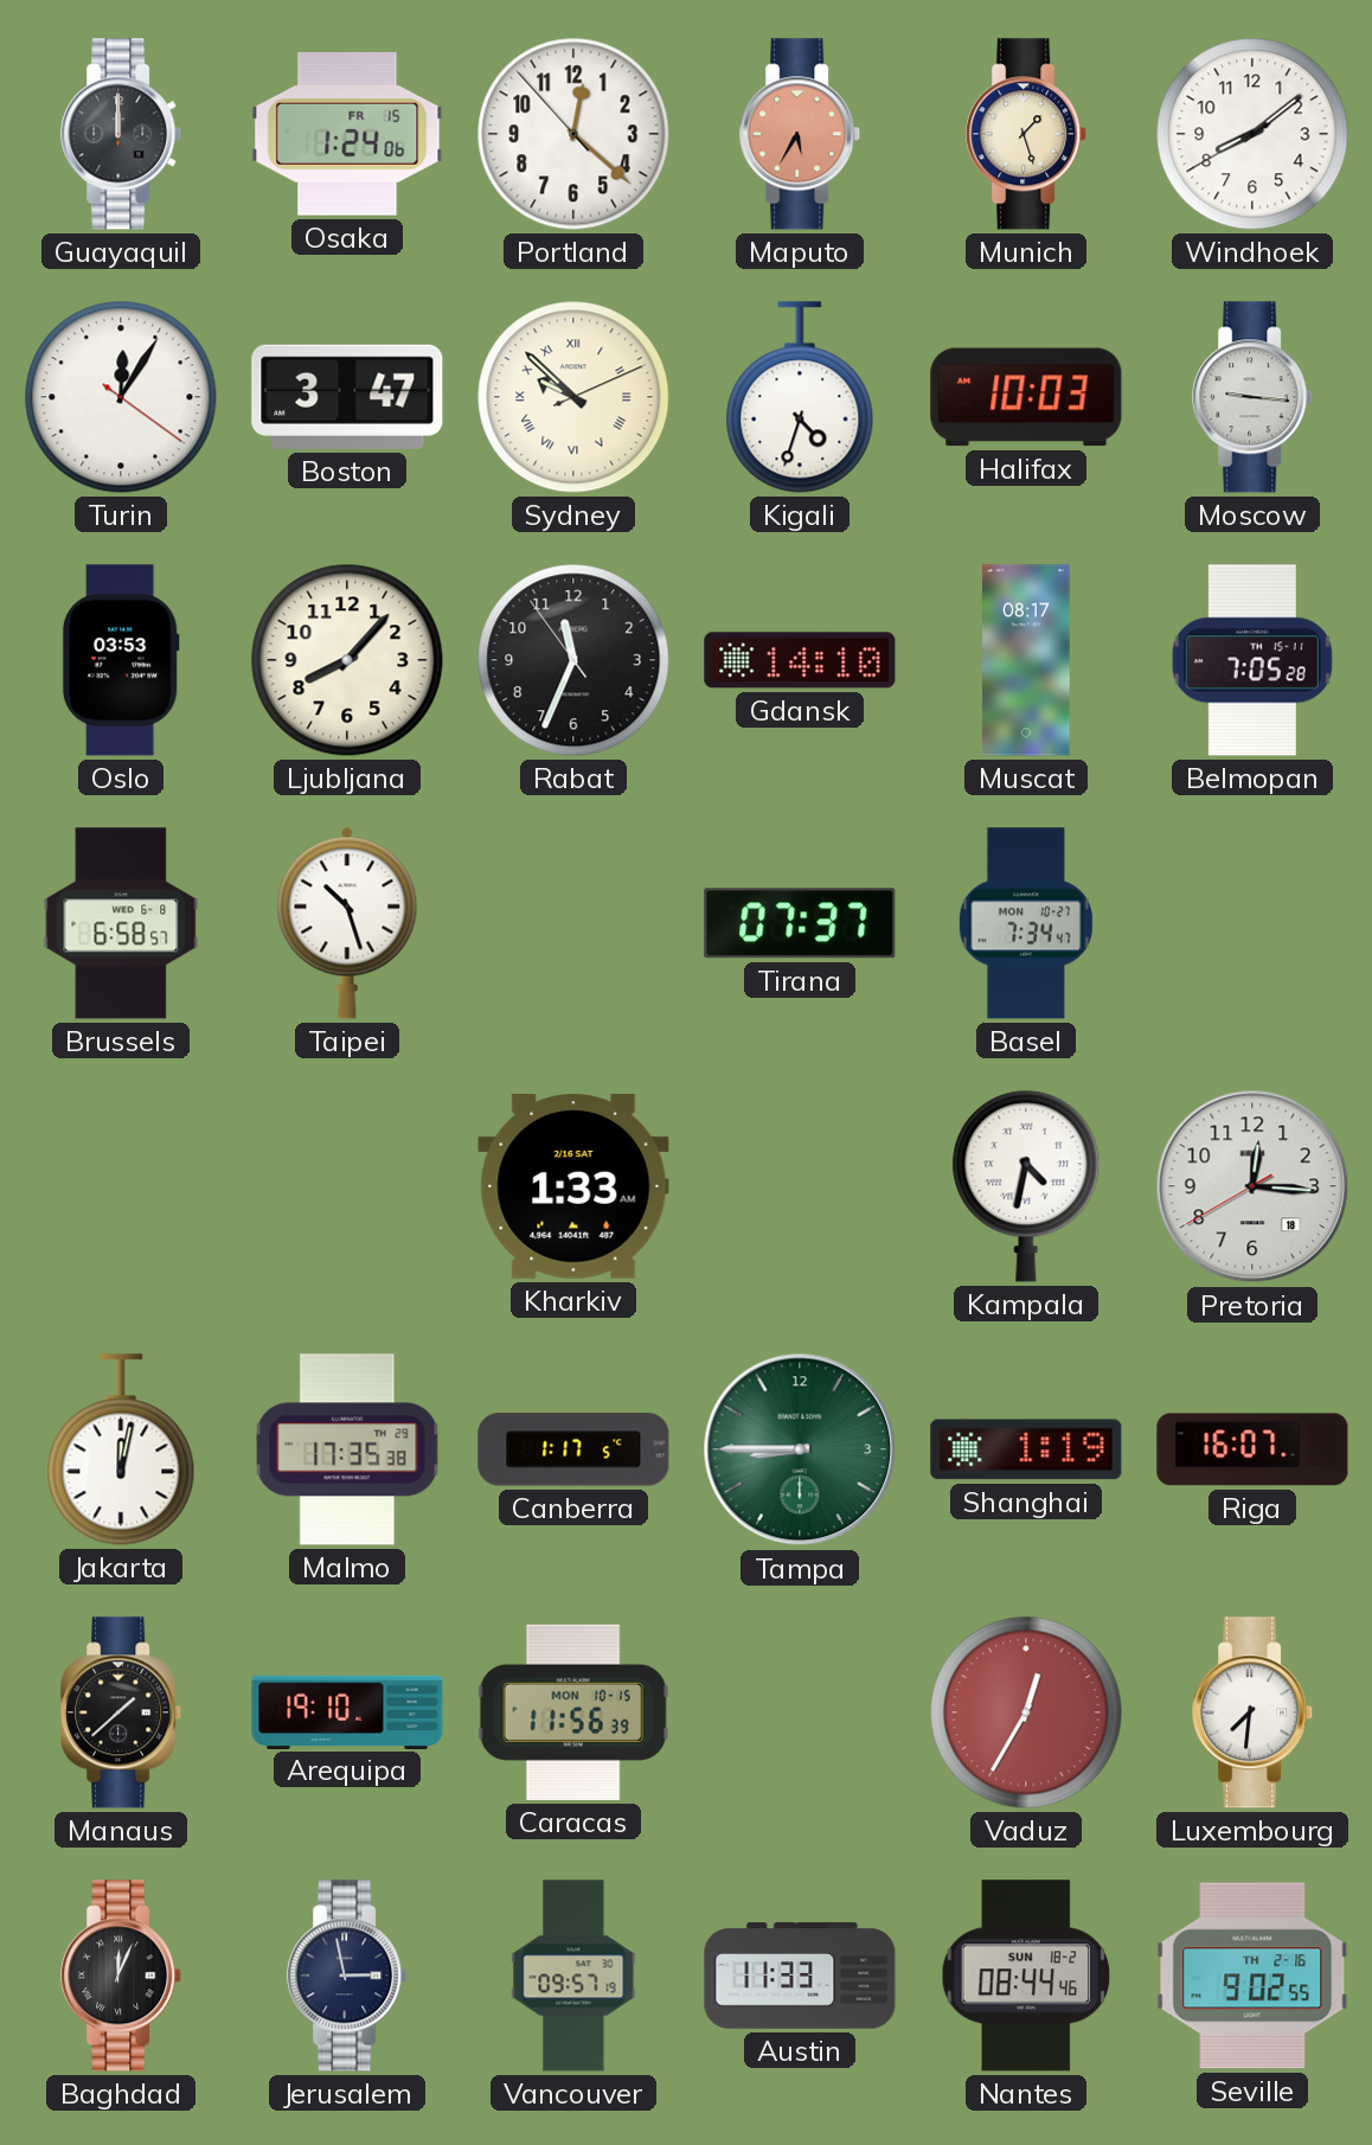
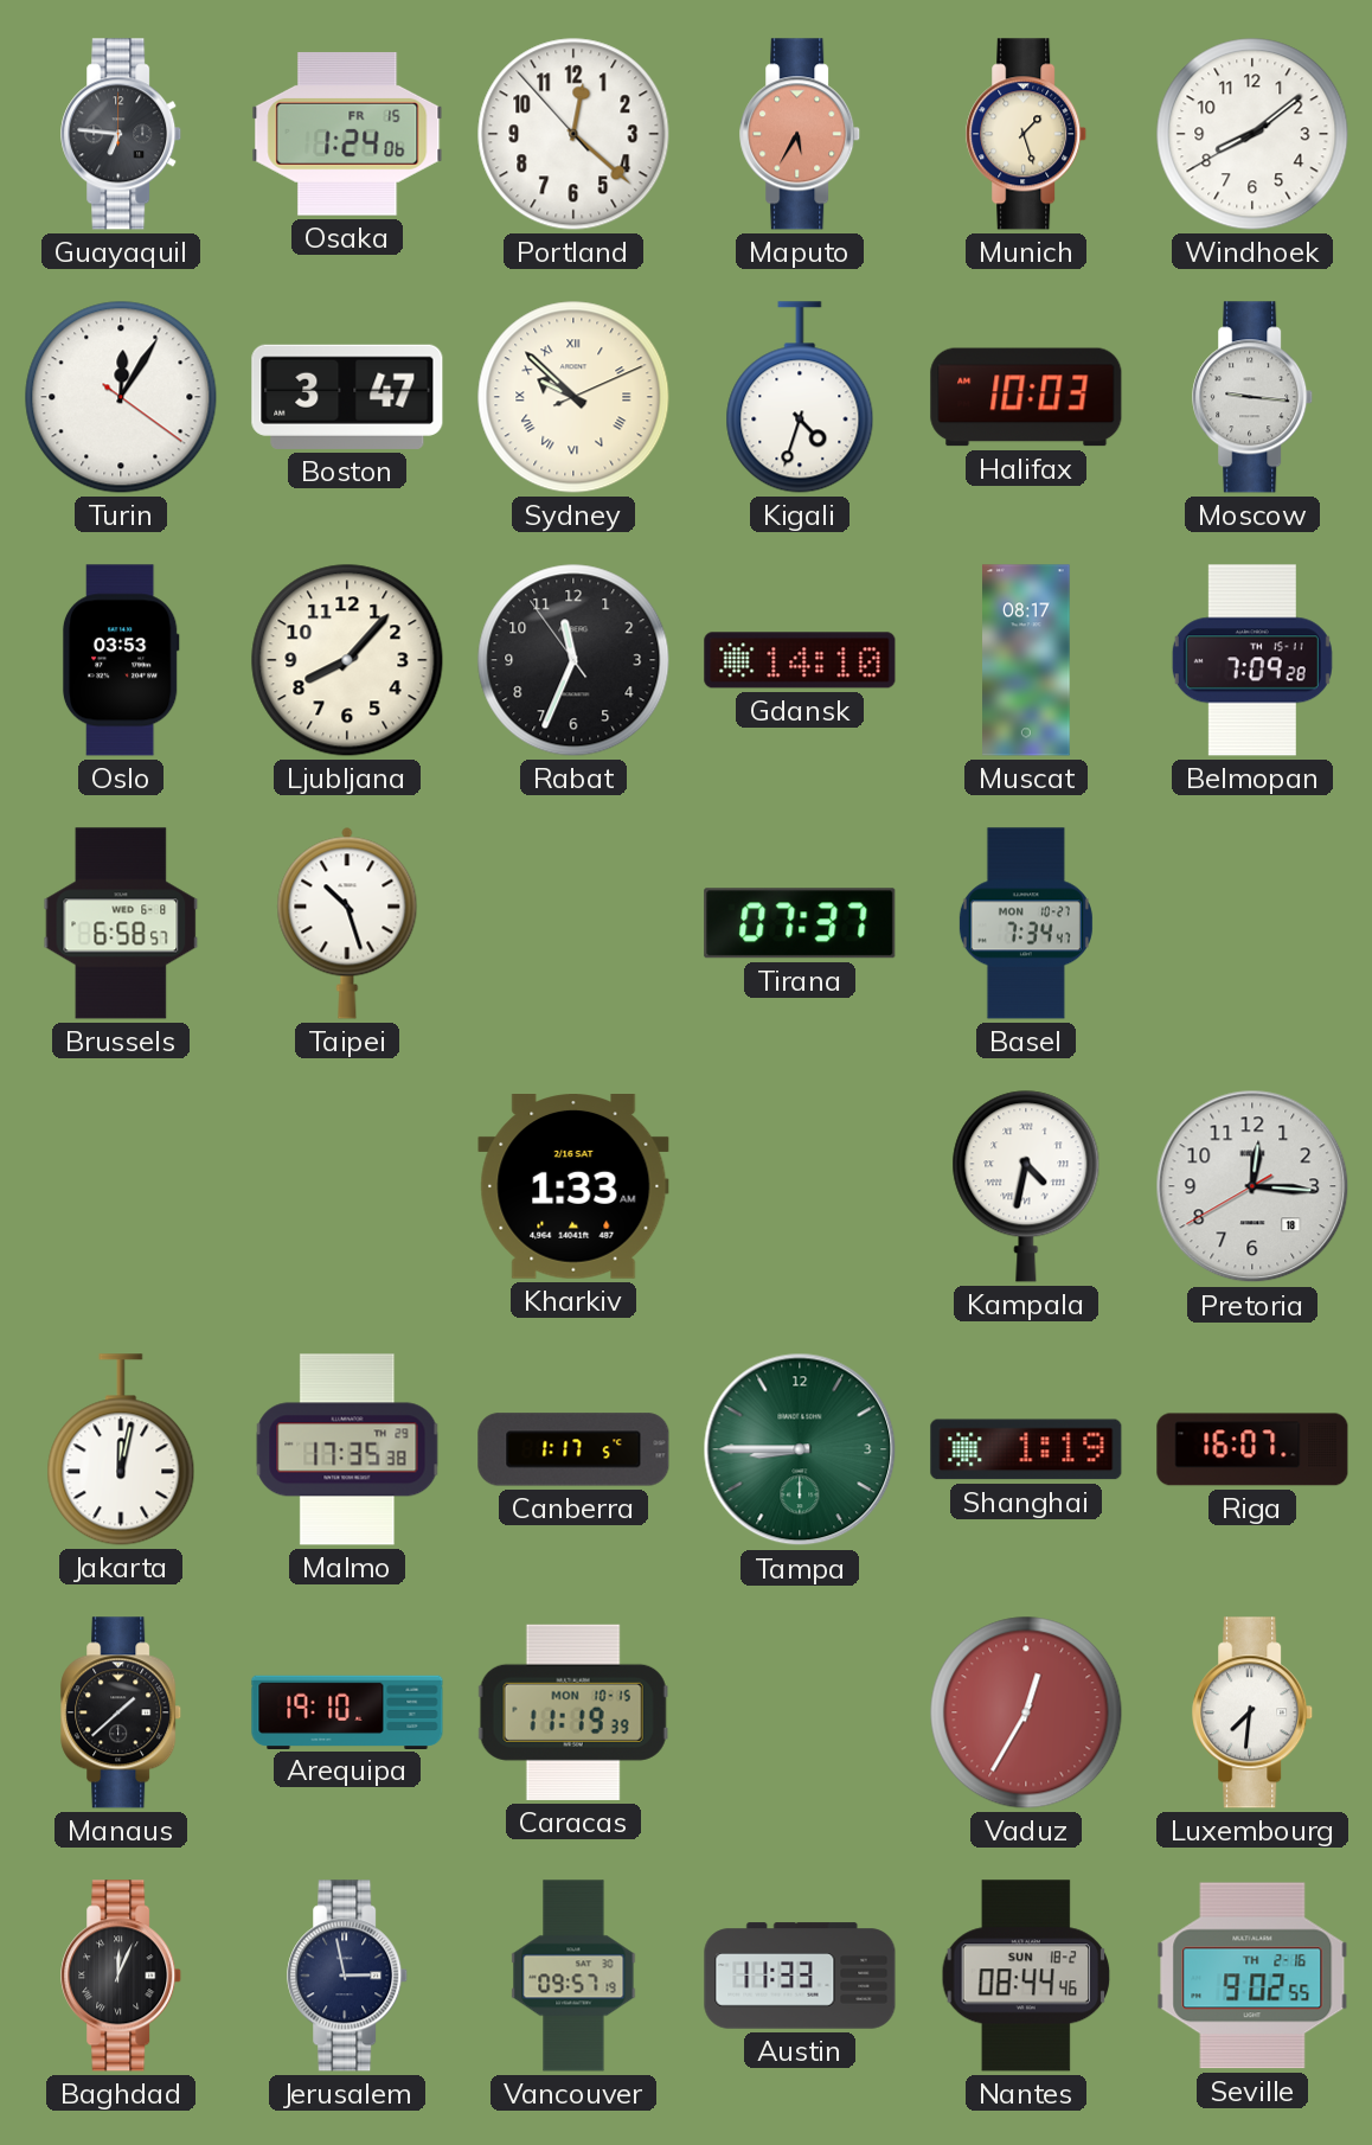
Guayaquil: 12:00 -> 6:46
Belmopan: 7:05 -> 7:09
Caracas: 11:56 -> 11:19
